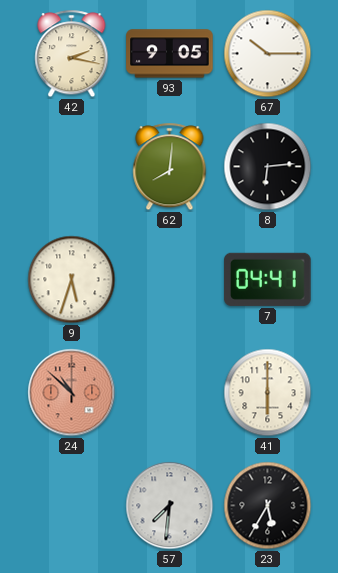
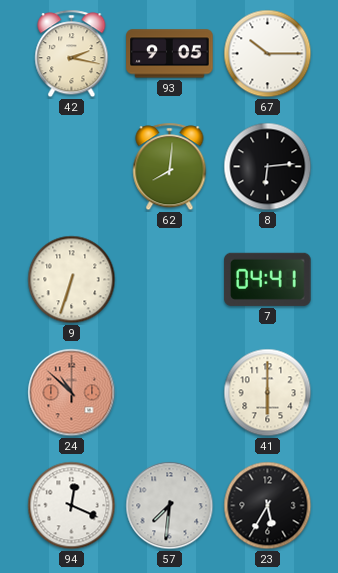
9: 5:33 -> 6:33
94: none -> 12:19
